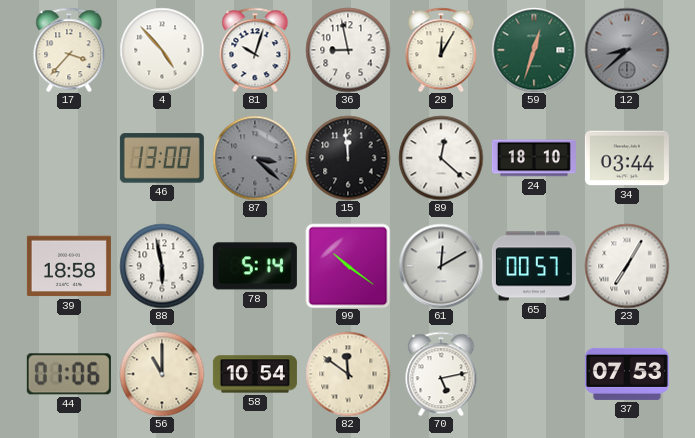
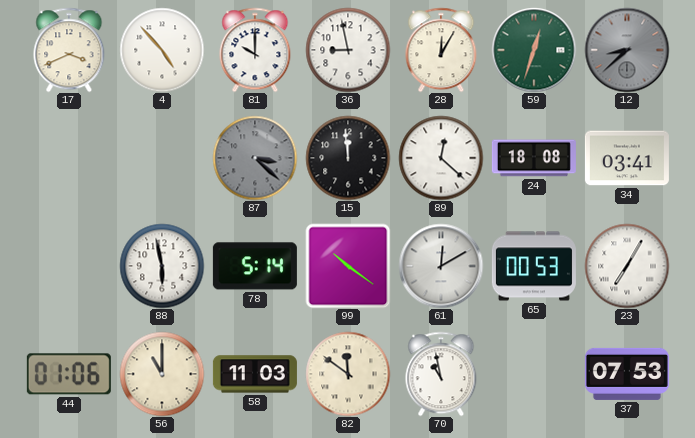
17: 3:37 -> 3:41
81: 10:03 -> 10:00
46: 13:00 -> none
24: 18:10 -> 18:08
34: 03:44 -> 03:41
39: 18:58 -> none
65: 00:57 -> 00:53
58: 10:54 -> 11:03
70: 5:13 -> 10:58
